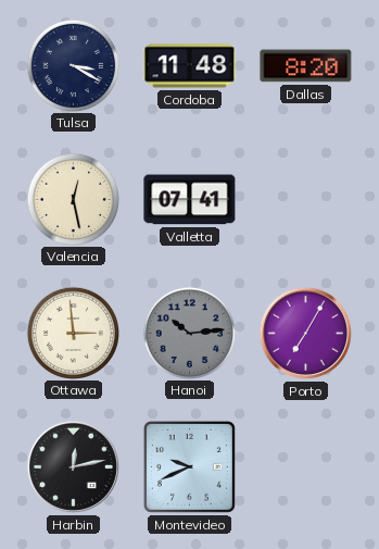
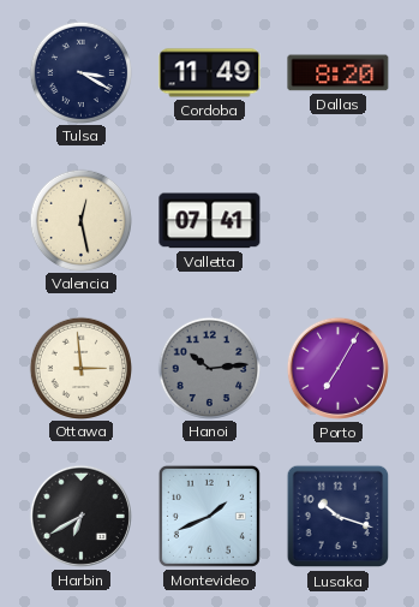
Cordoba: 11:48 -> 11:49
Harbin: 12:13 -> 6:40
Montevideo: 9:41 -> 1:41
Lusaka: none -> 10:18
